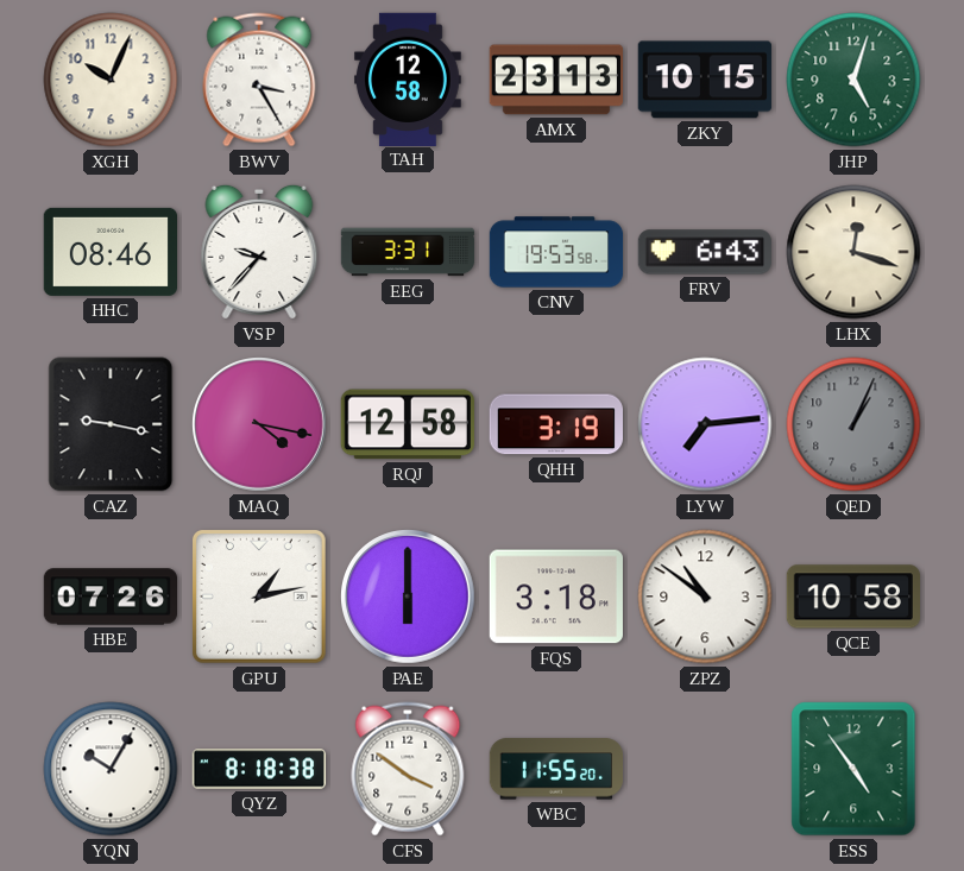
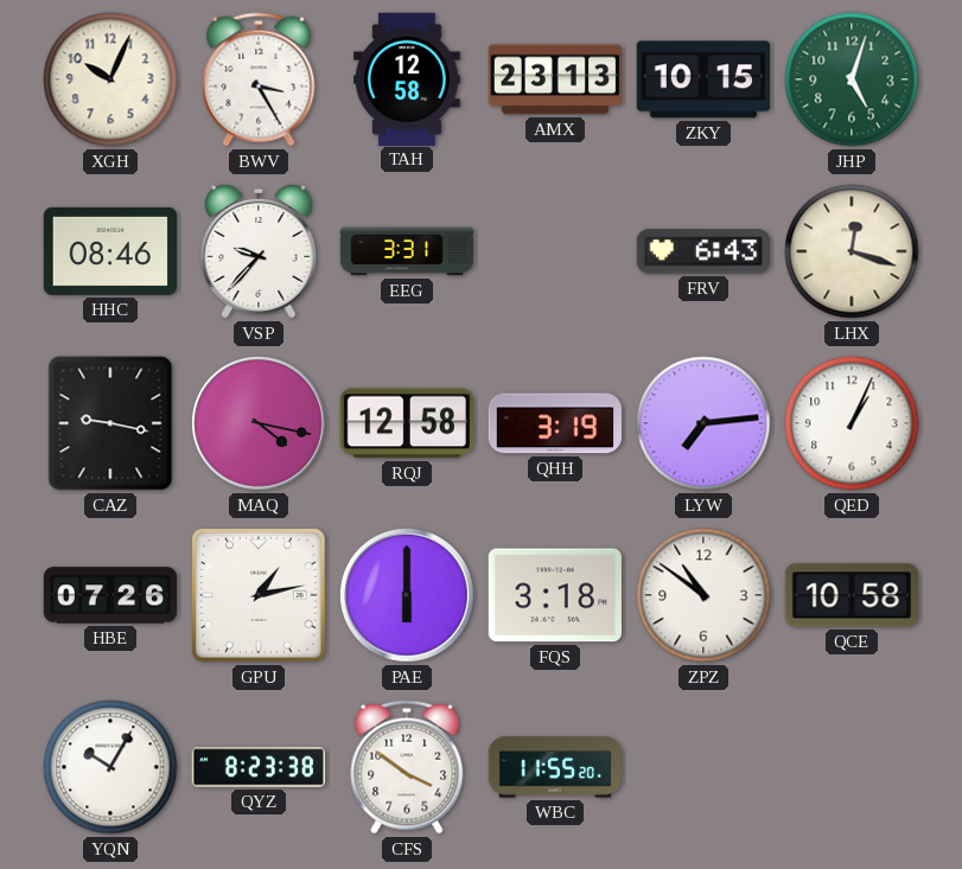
CNV: 19:53 -> none
QED dial: grey -> white
QYZ: 8:18 -> 8:23
ESS: 4:54 -> none
